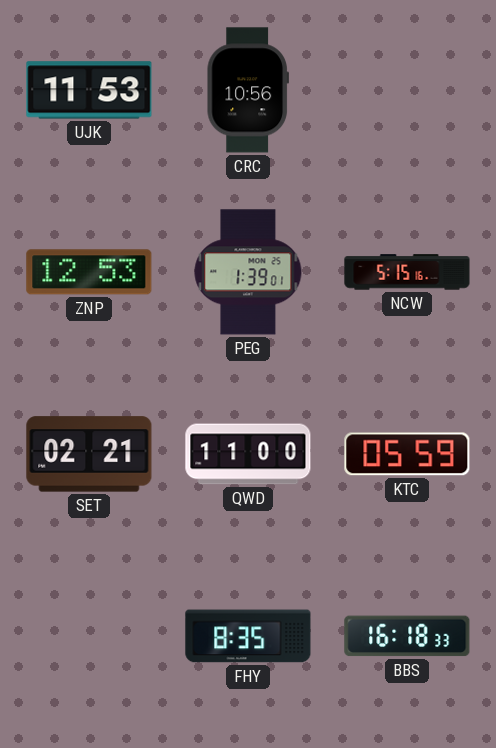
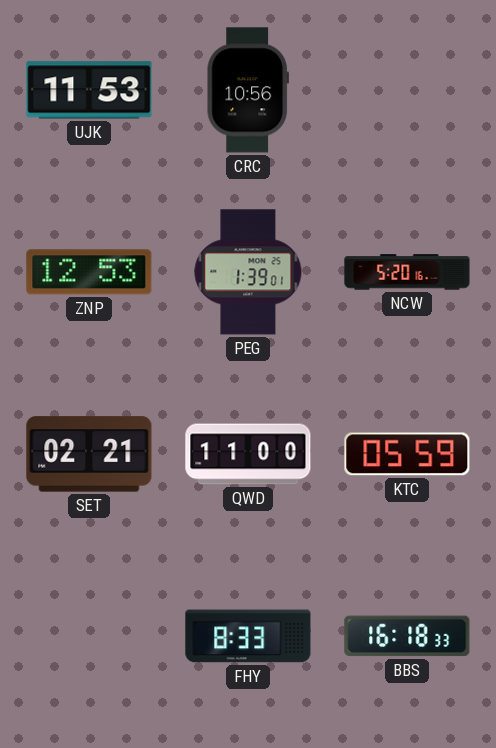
NCW: 5:15 -> 5:20
FHY: 8:35 -> 8:33
